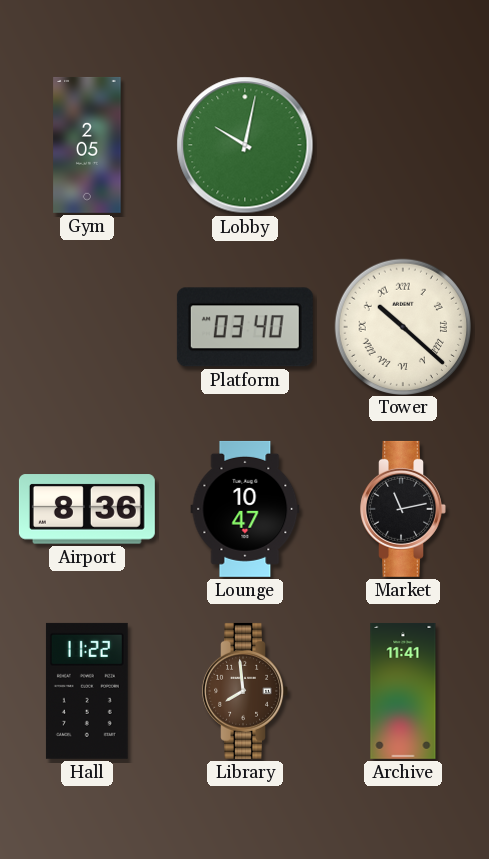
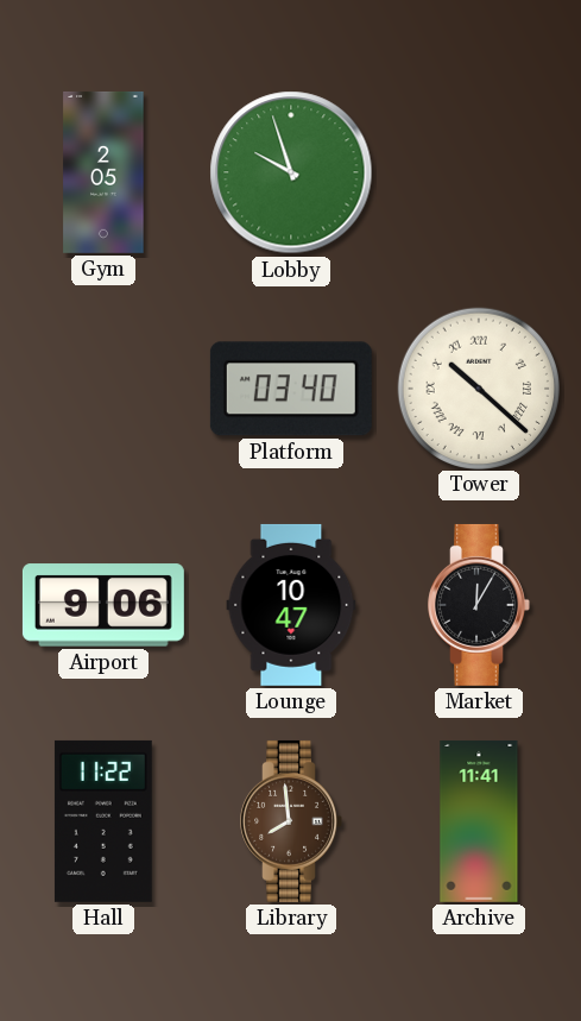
Lobby: 10:02 -> 9:57
Airport: 8:36 -> 9:06
Market: 11:13 -> 12:05
